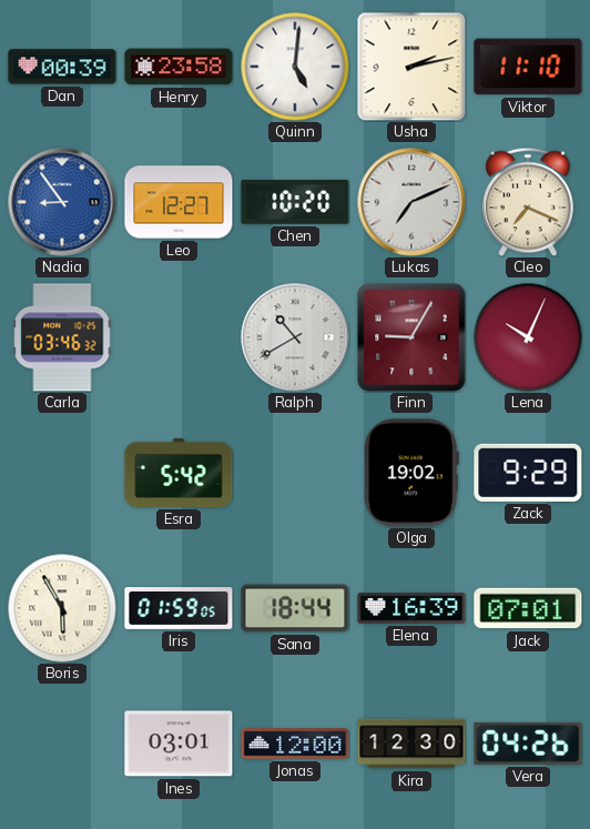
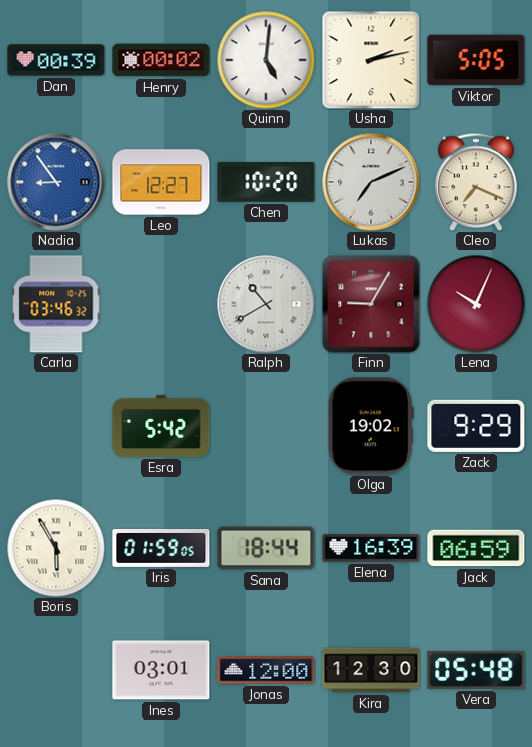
Henry: 23:58 -> 00:02
Viktor: 11:10 -> 5:05
Jack: 07:01 -> 06:59
Vera: 04:26 -> 05:48
